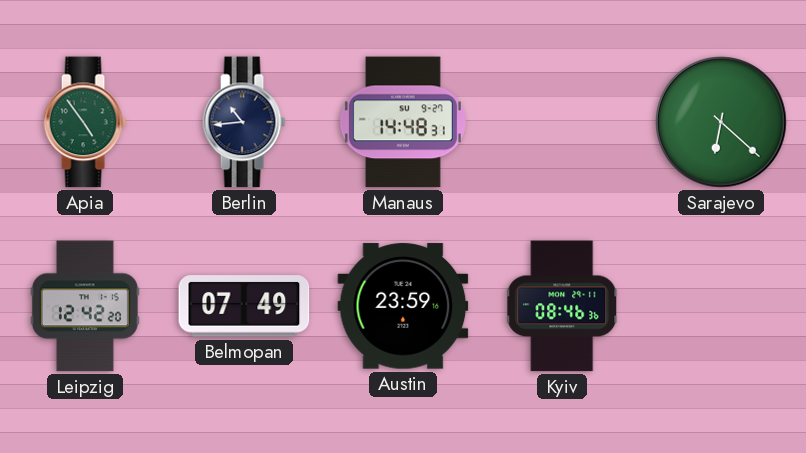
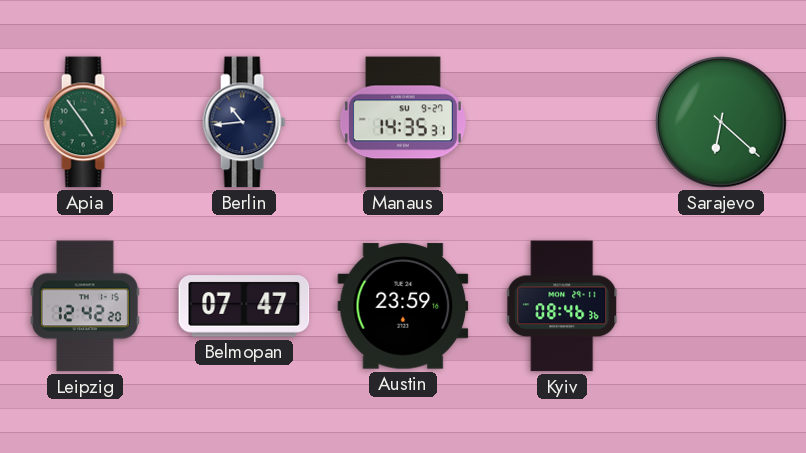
Manaus: 14:48 -> 14:35
Belmopan: 07:49 -> 07:47
